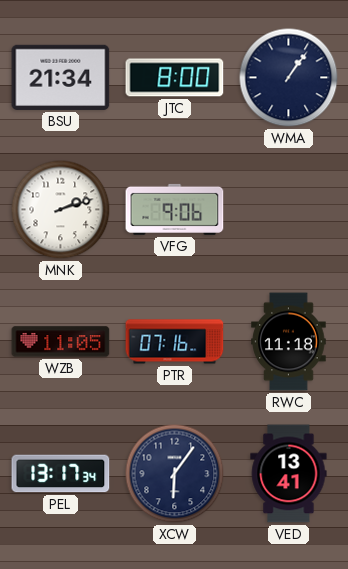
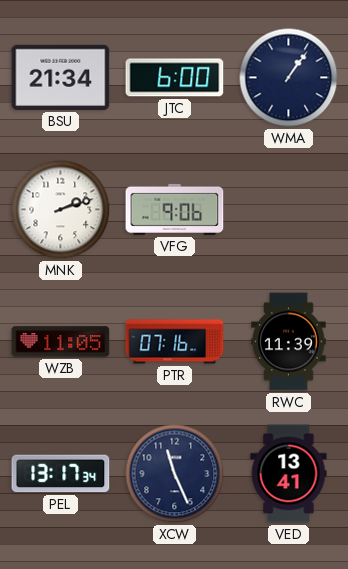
JTC: 8:00 -> 6:00
RWC: 11:18 -> 11:39
XCW: 6:06 -> 11:26
